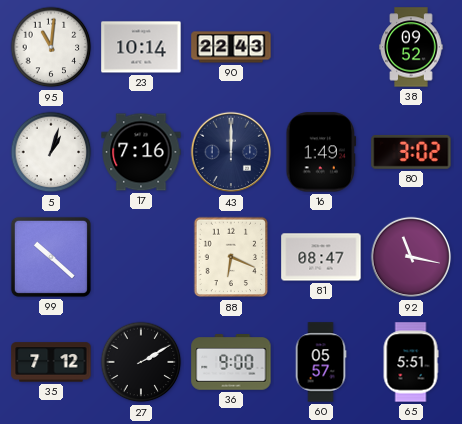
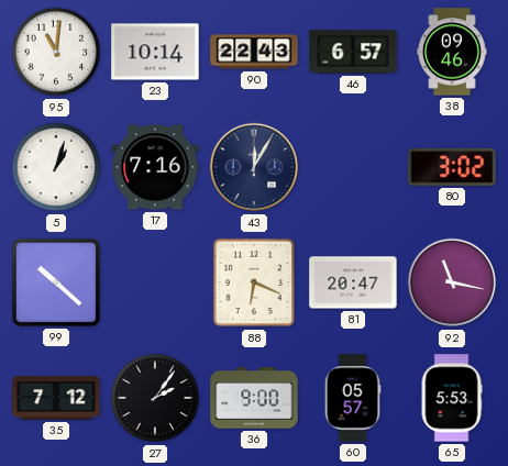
46: none -> 6:57
38: 09:52 -> 09:46
43: 12:00 -> 12:05
16: 1:49 -> none
81: 08:47 -> 20:47
27: 2:10 -> 2:06
65: 5:51 -> 5:53
